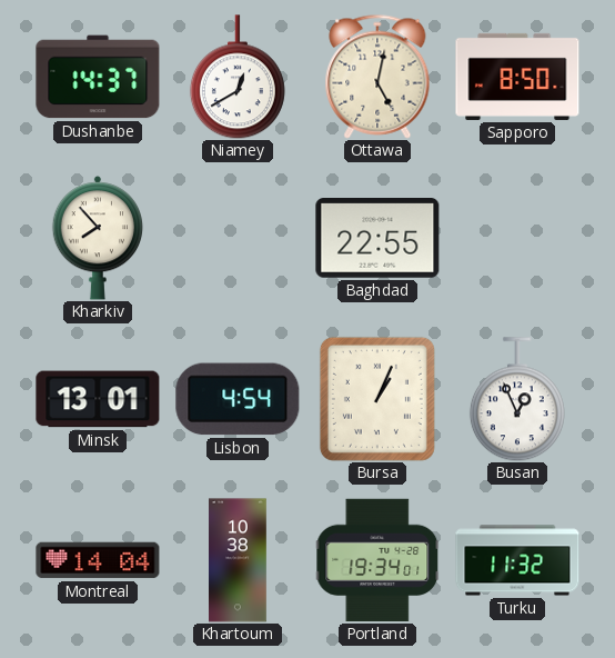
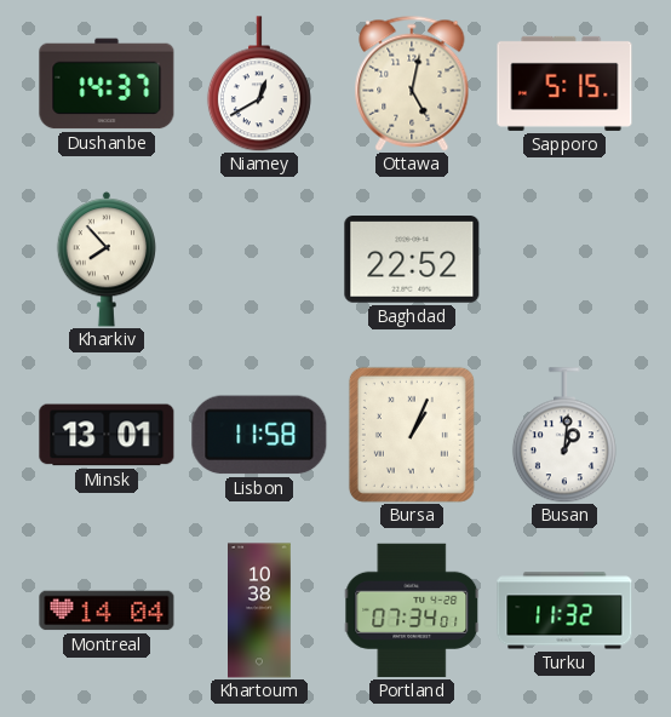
Sapporo: 8:50 -> 5:15
Baghdad: 22:55 -> 22:52
Lisbon: 4:54 -> 11:58
Busan: 12:56 -> 1:01
Portland: 19:34 -> 07:34
